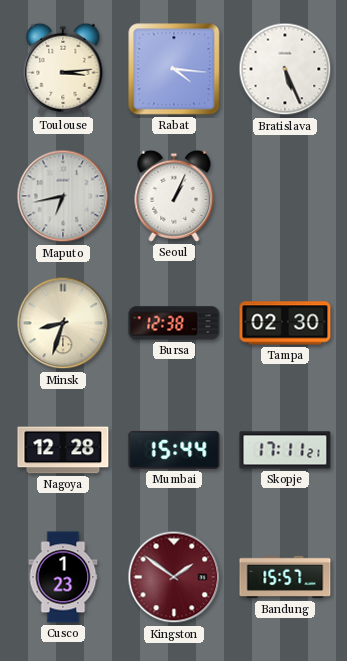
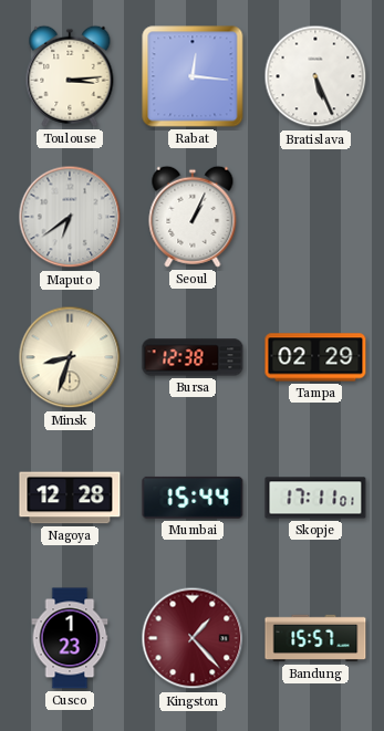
Rabat: 4:16 -> 12:16
Maputo: 6:43 -> 6:39
Tampa: 02:30 -> 02:29
Skopje: 17:11:21 -> 17:11:01
Kingston: 1:51 -> 1:23
